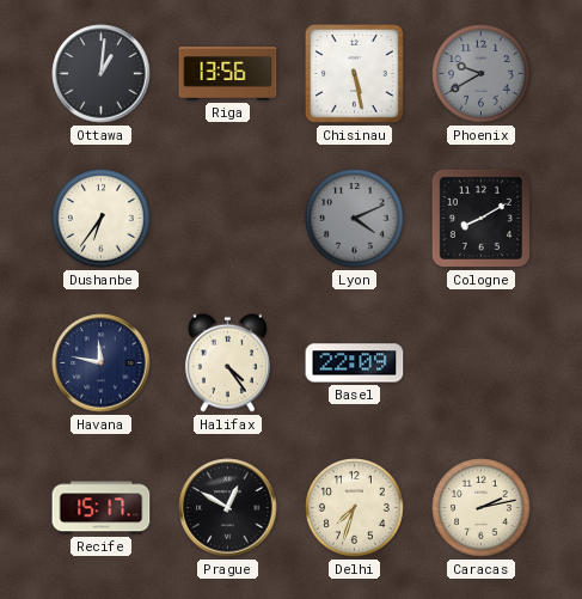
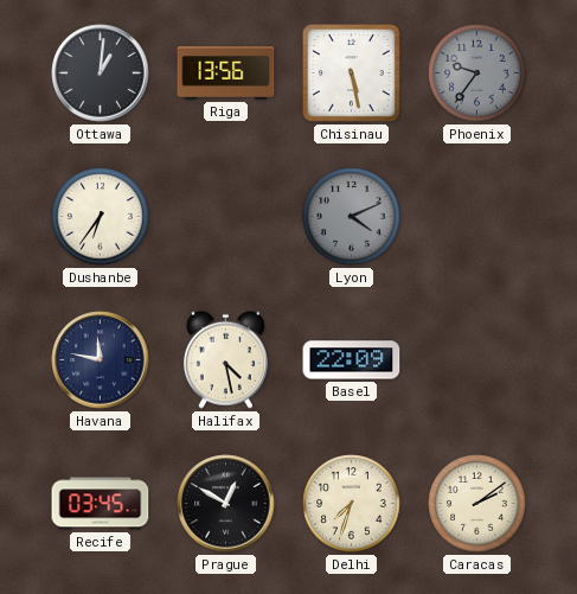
Phoenix: 9:40 -> 9:36
Cologne: 8:10 -> none
Halifax: 4:24 -> 4:28
Recife: 15:17 -> 03:45
Caracas: 2:13 -> 2:09
